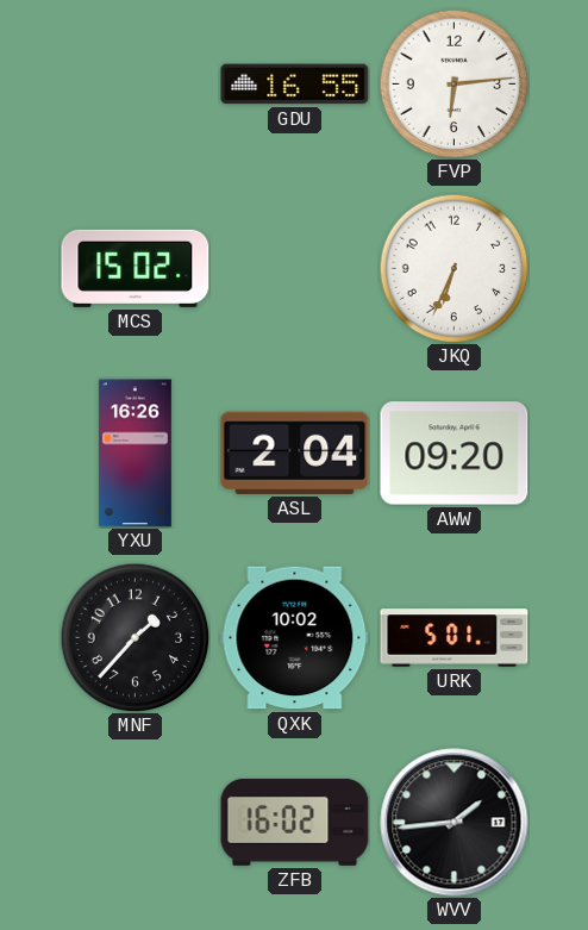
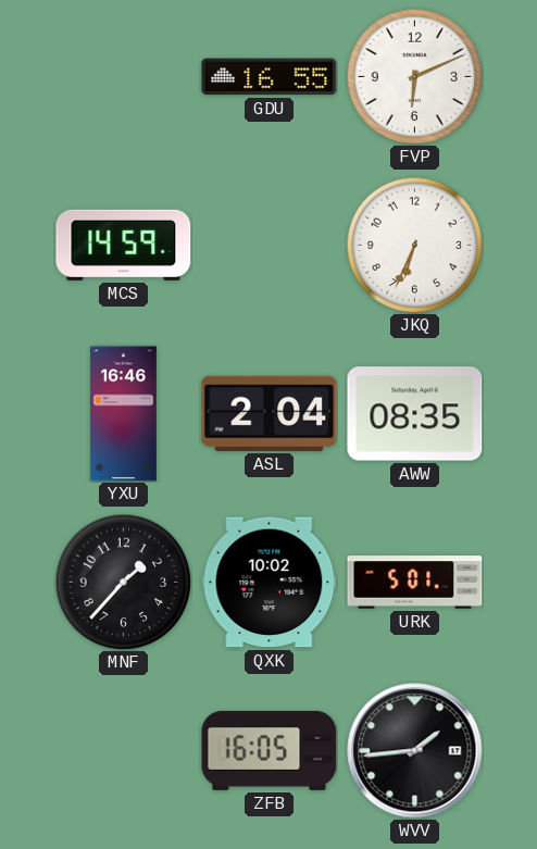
FVP: 6:14 -> 6:11
MCS: 15:02 -> 14:59
YXU: 16:26 -> 16:46
AWW: 09:20 -> 08:35
ZFB: 16:02 -> 16:05
